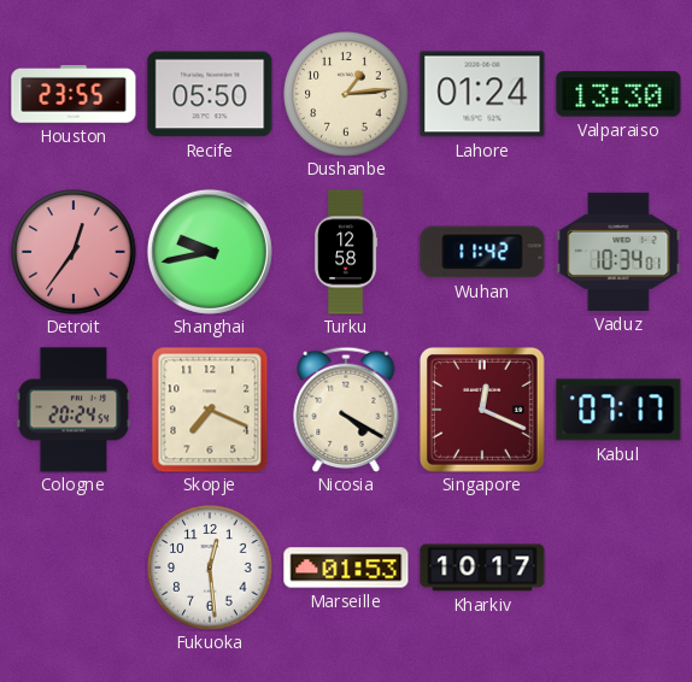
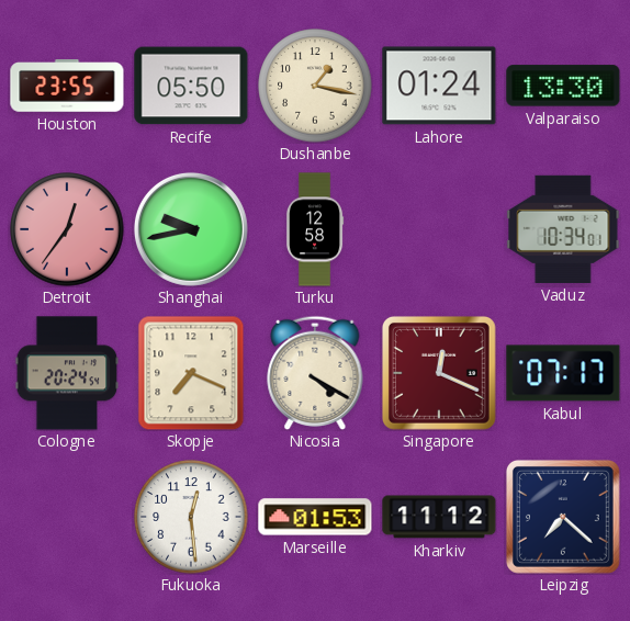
Dushanbe: 1:14 -> 1:17
Wuhan: 11:42 -> none
Kharkiv: 10:17 -> 11:12
Leipzig: none -> 7:22
